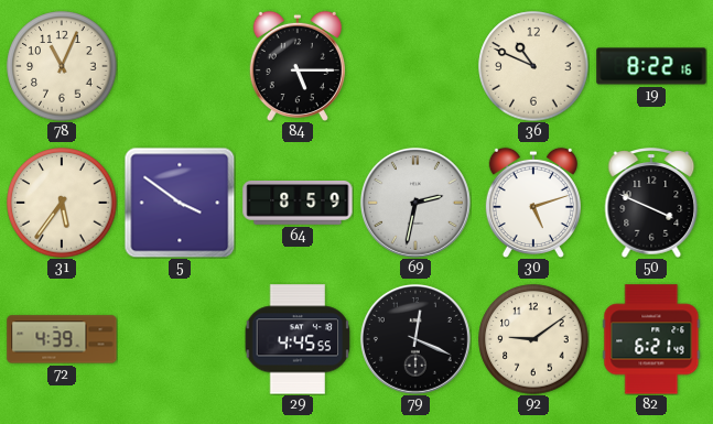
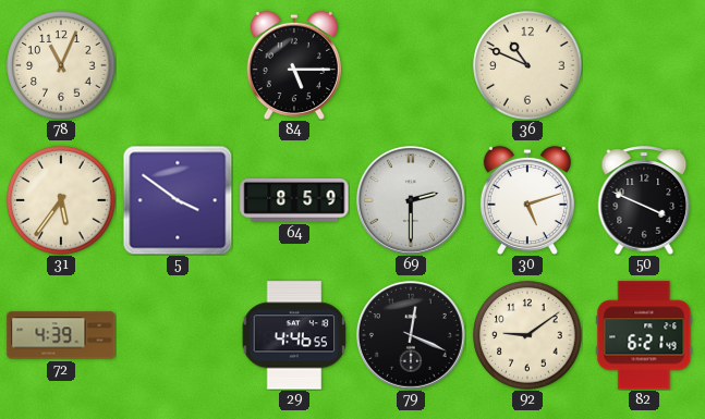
19: 8:22 -> none
69: 2:32 -> 2:30
29: 4:45 -> 4:46
